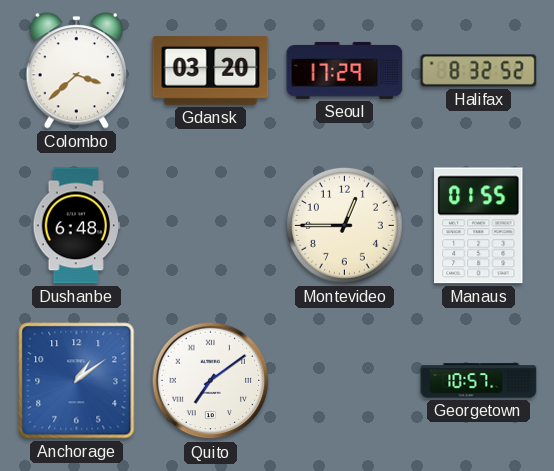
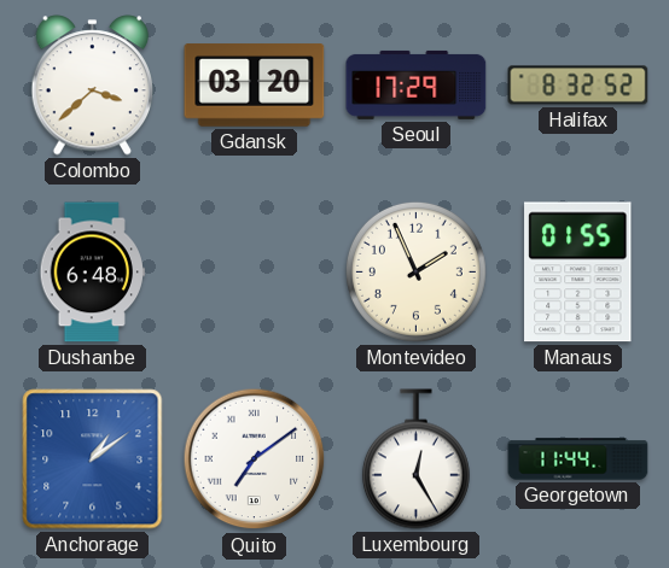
Montevideo: 12:45 -> 1:56
Luxembourg: none -> 12:25
Georgetown: 10:57 -> 11:44
